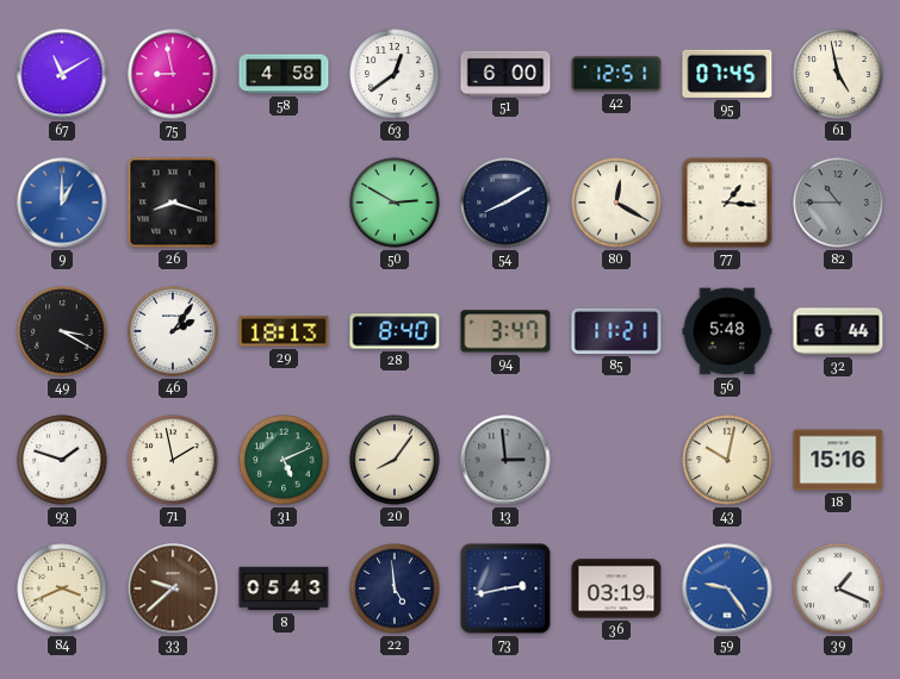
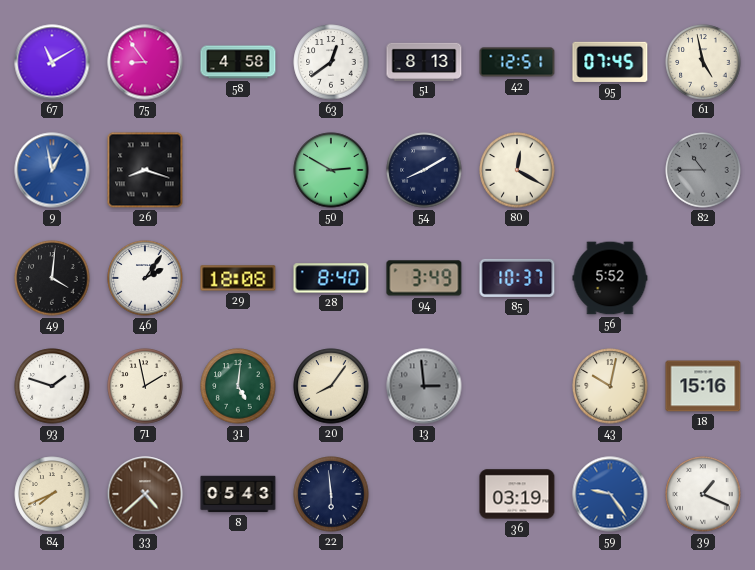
75: 8:58 -> 8:54
51: 6:00 -> 8:13
9: 1:00 -> 12:58
77: 1:16 -> none
49: 3:20 -> 4:01
29: 18:13 -> 18:08
94: 3:47 -> 3:49
85: 11:21 -> 10:37
56: 5:48 -> 5:52
32: 6:44 -> none
31: 5:11 -> 5:01
84: 3:41 -> 7:41
33: 9:38 -> 4:38
22: 4:59 -> 5:59
73: 2:43 -> none
